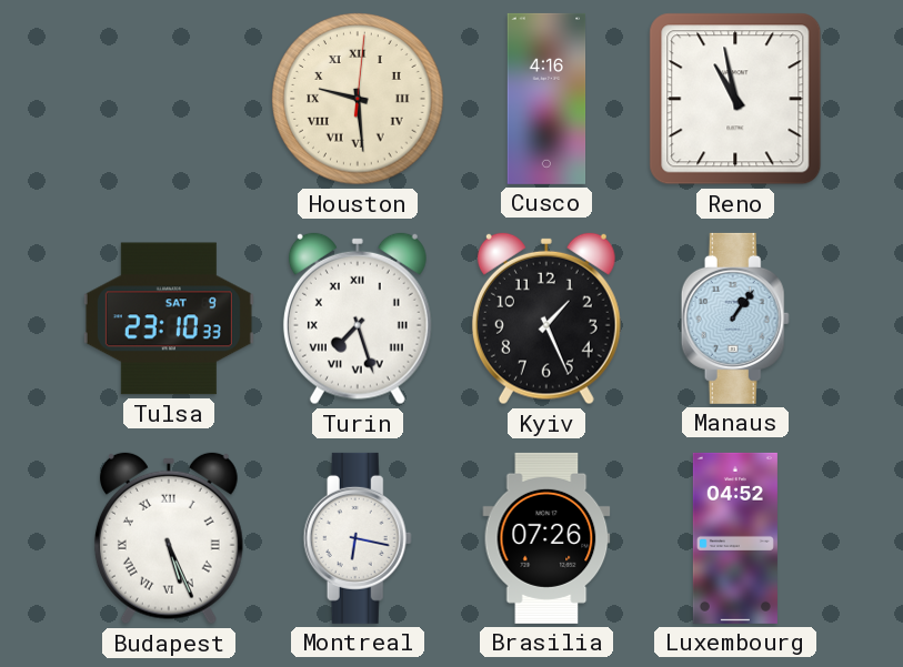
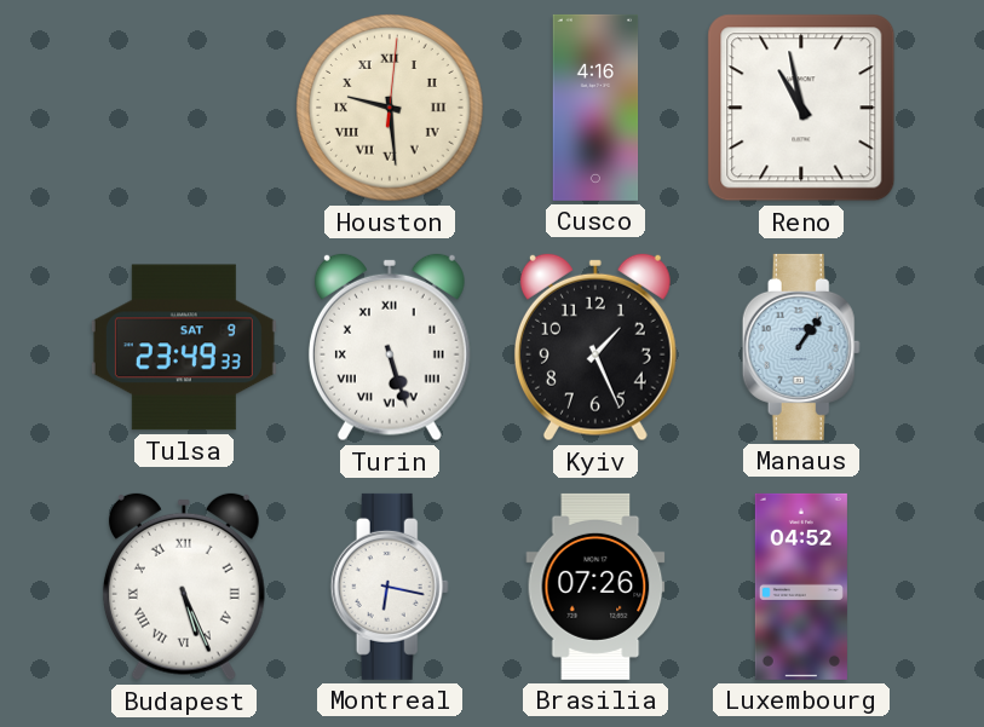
Tulsa: 23:10 -> 23:49
Turin: 7:27 -> 5:27
